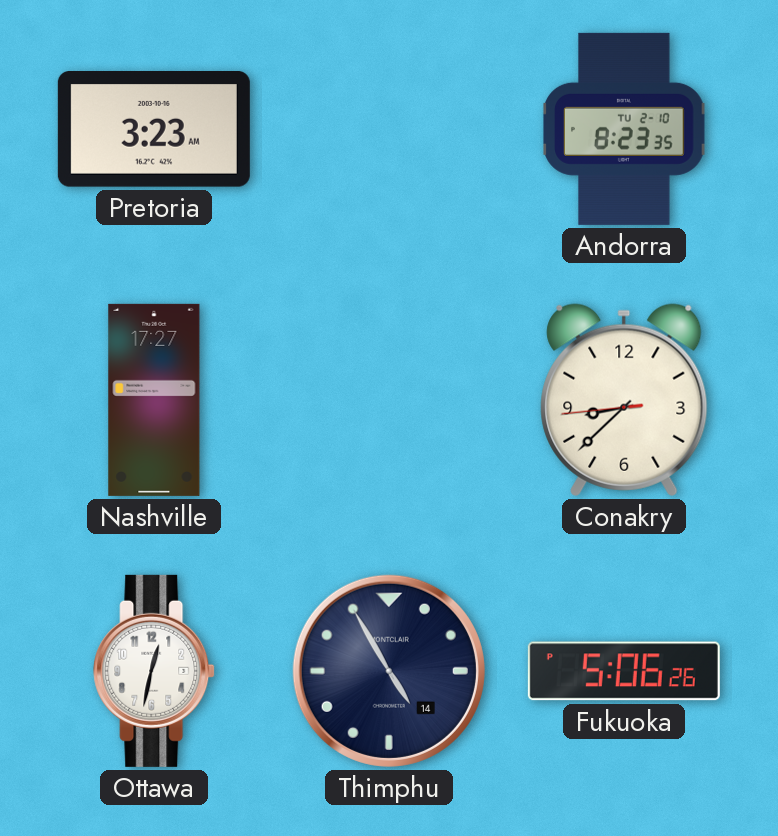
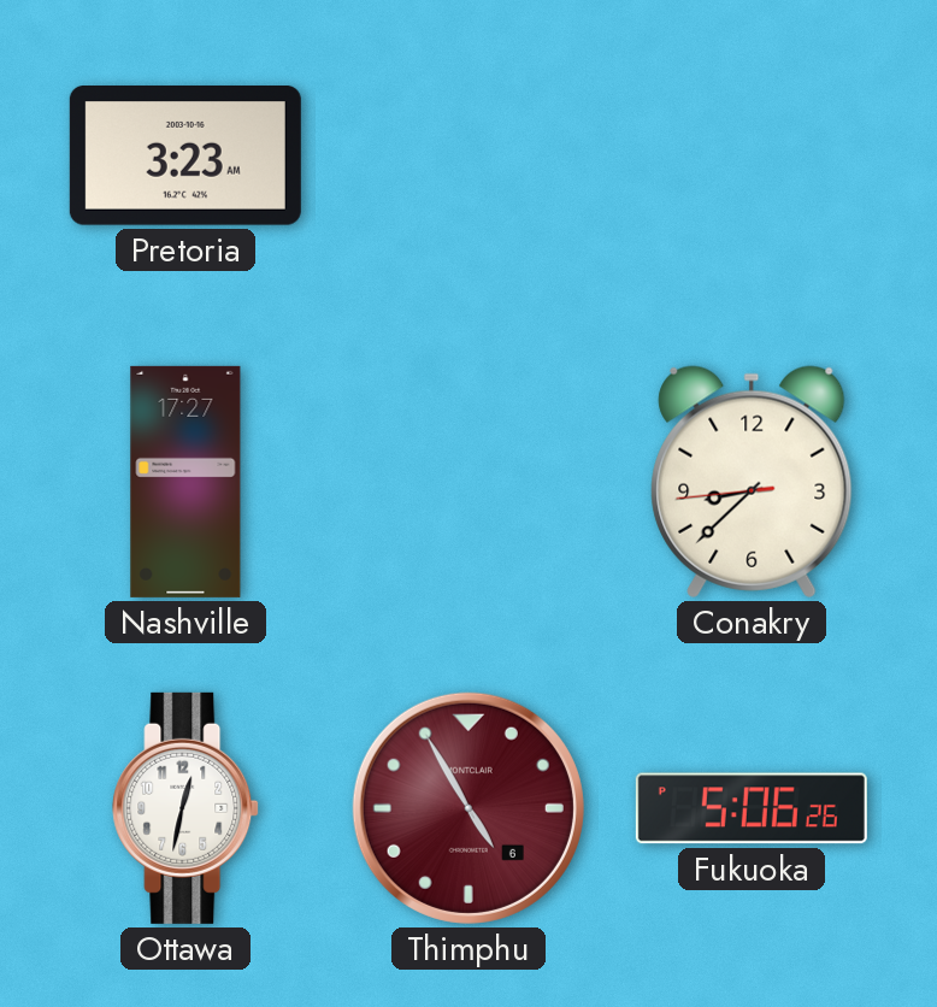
Andorra: 8:23 -> none
Thimphu date: 14 -> 6
Thimphu dial: navy -> burgundy
